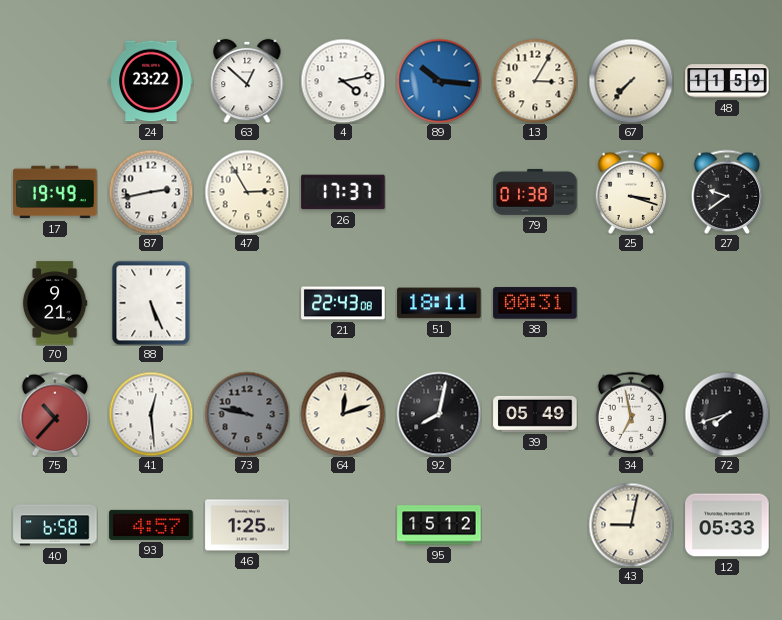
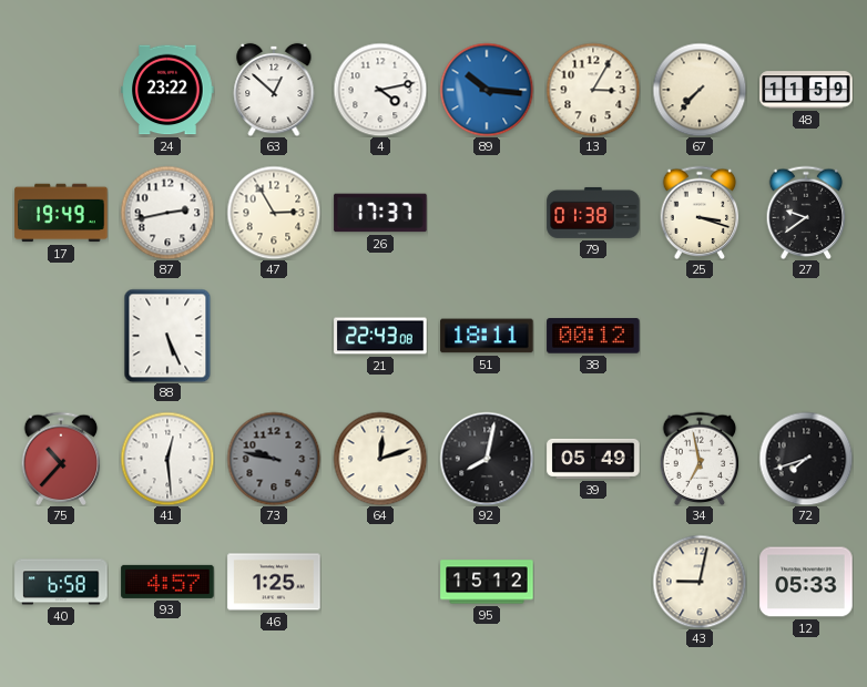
70: 9:21 -> none
38: 00:31 -> 00:12
